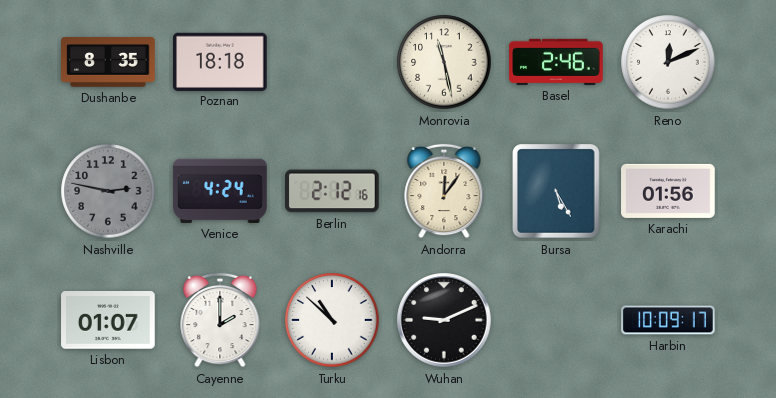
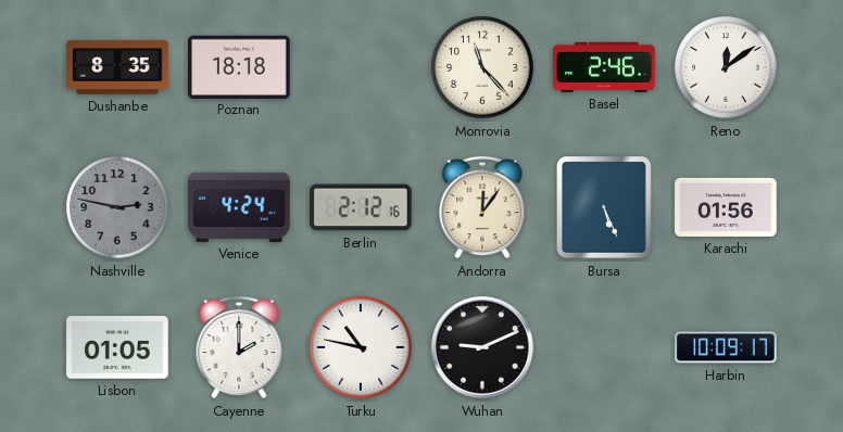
Monrovia: 11:28 -> 11:23
Reno: 12:11 -> 12:09
Bursa: 5:25 -> 5:26
Lisbon: 01:07 -> 01:05
Turku: 10:52 -> 10:47
